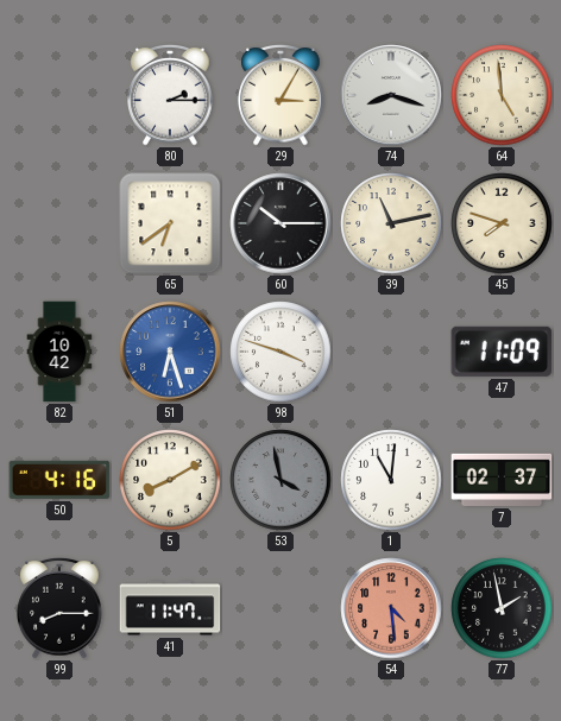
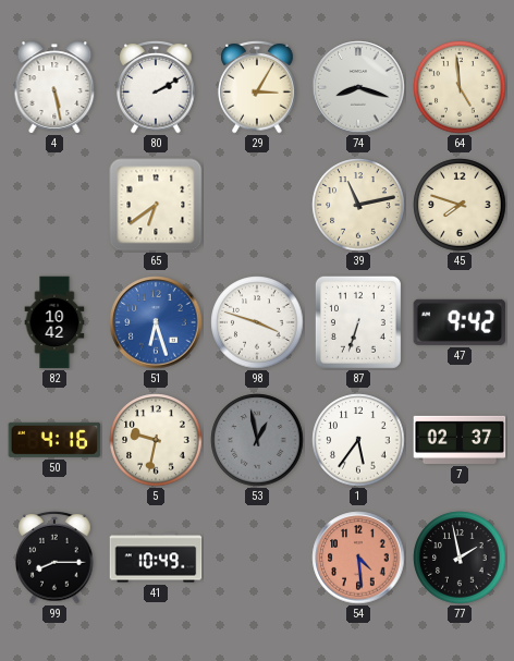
4: none -> 5:28
80: 2:15 -> 2:10
60: 10:15 -> none
87: none -> 6:33
47: 11:09 -> 9:42
5: 8:10 -> 9:32
53: 3:58 -> 12:58
1: 11:01 -> 5:36
41: 11:47 -> 10:49
